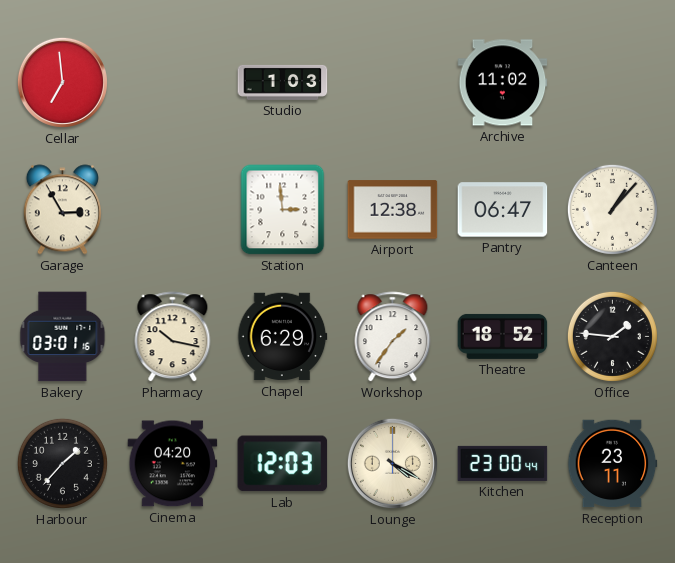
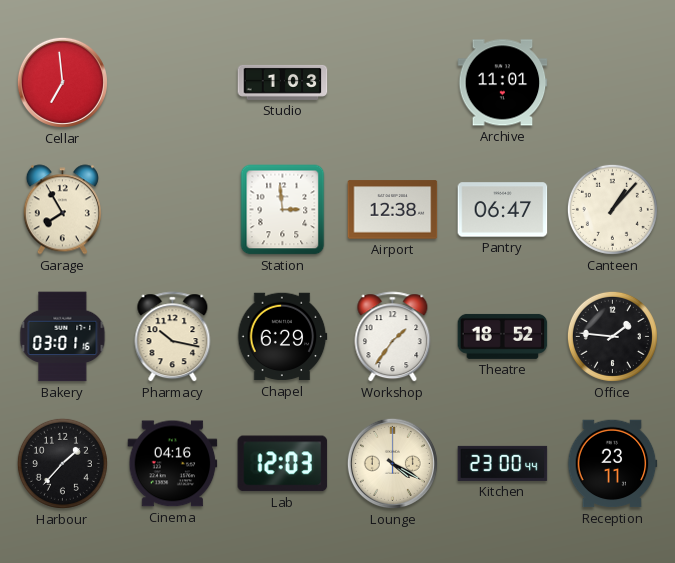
Archive: 11:02 -> 11:01
Garage: 2:55 -> 7:55
Cinema: 04:20 -> 04:16
